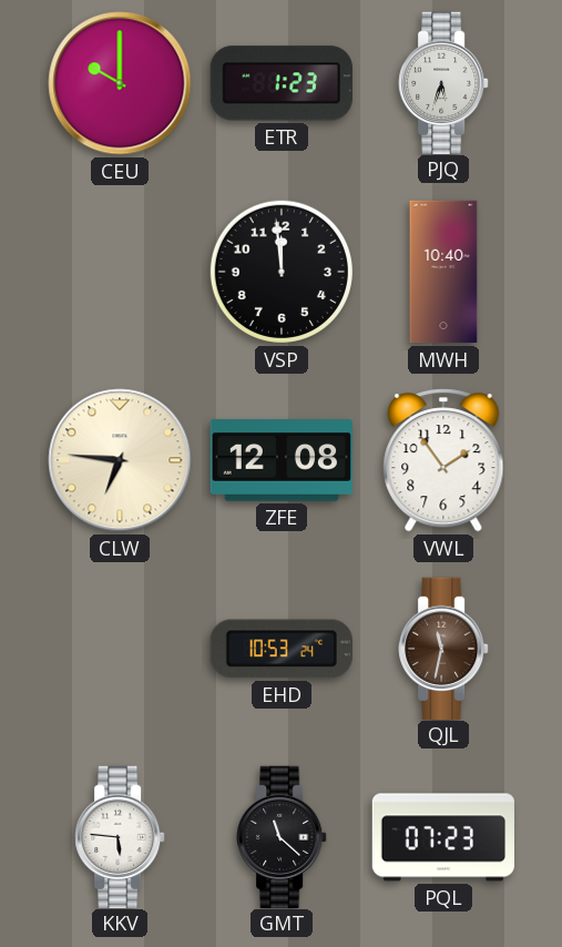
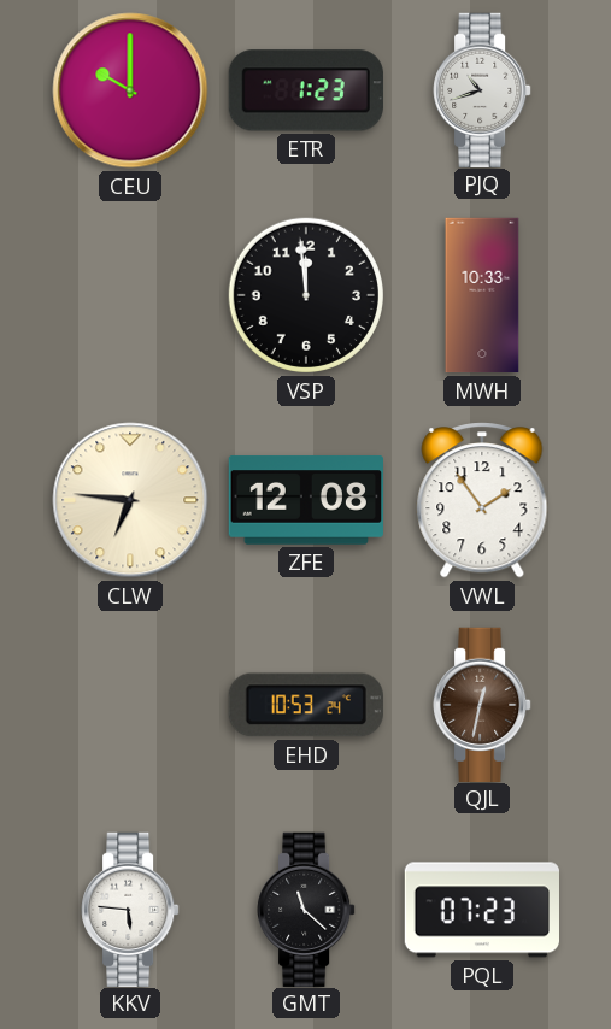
PJQ: 5:33 -> 10:42
MWH: 10:40 -> 10:33
QJL: 11:32 -> 12:32
